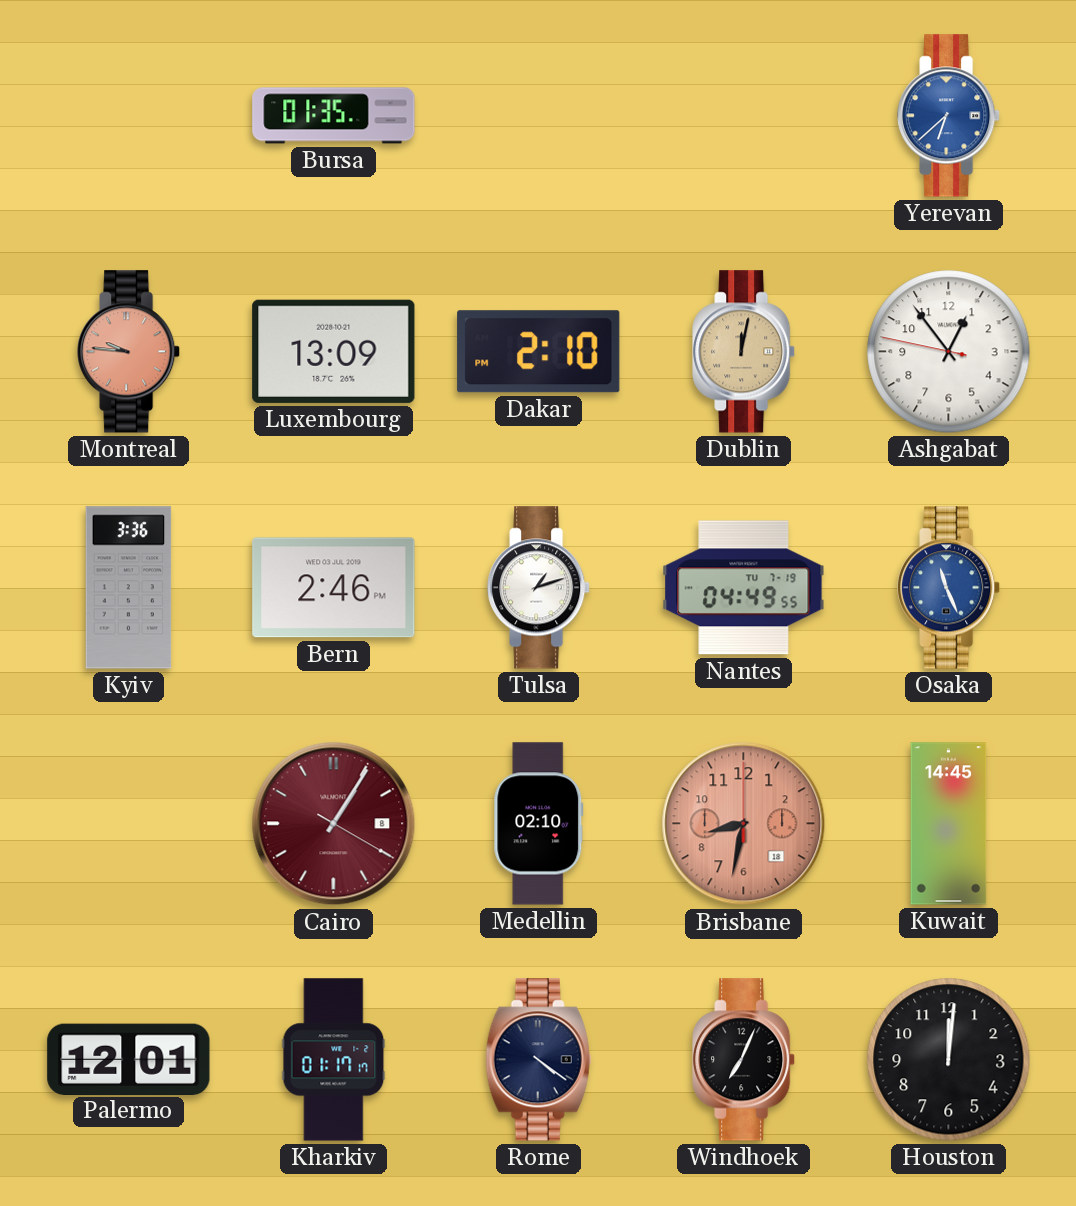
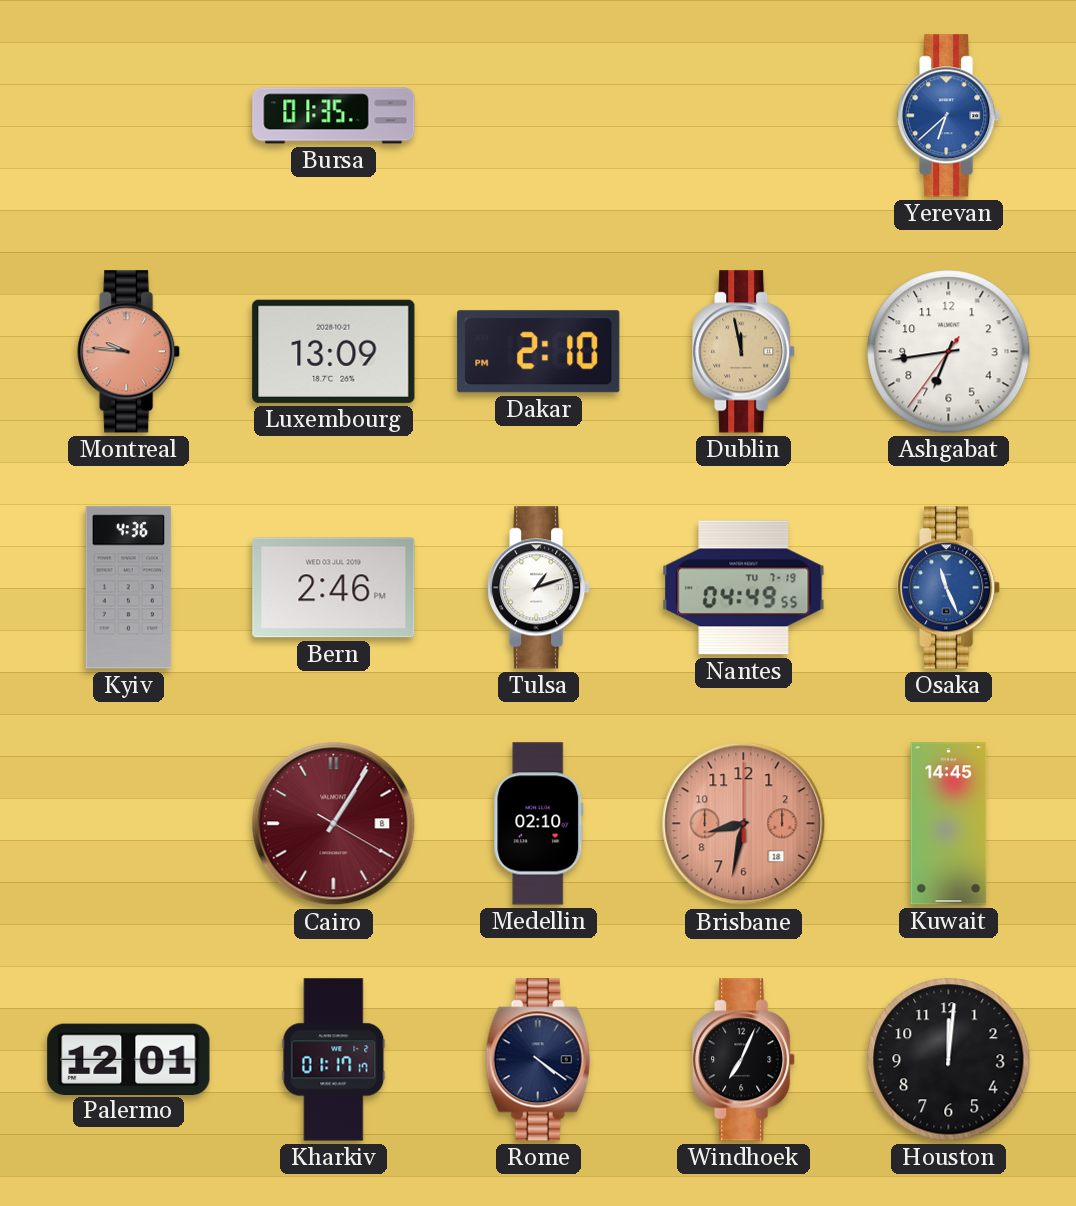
Dublin: 12:02 -> 11:58
Ashgabat: 12:53 -> 6:43
Kyiv: 3:36 -> 4:36
